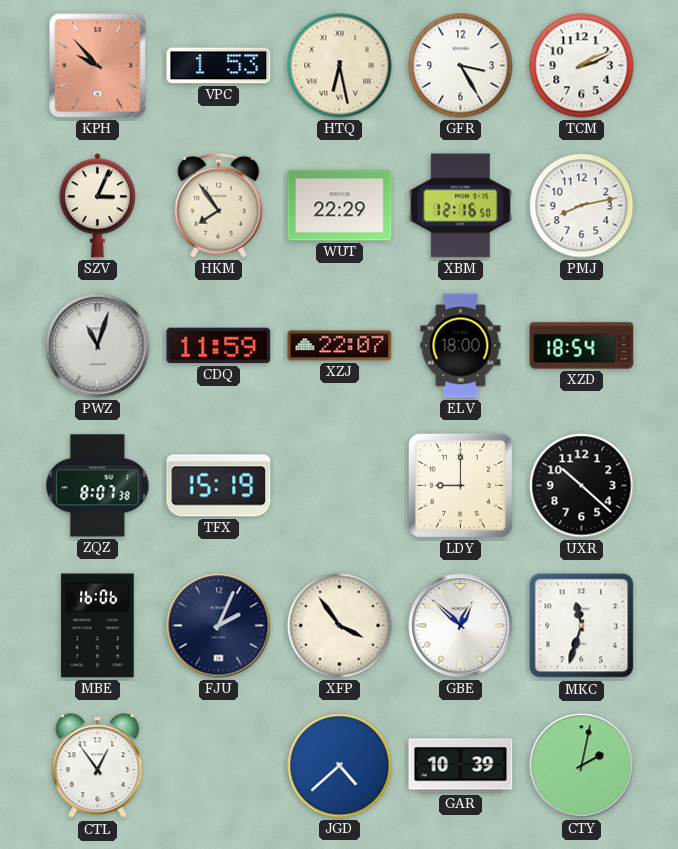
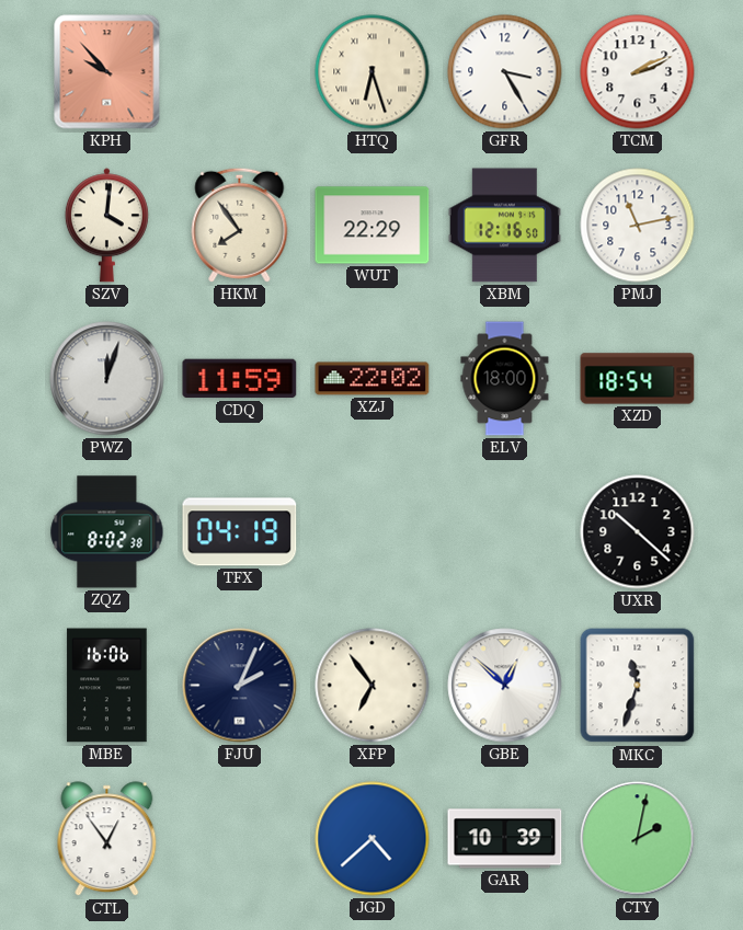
VPC: 1:53 -> none
HTQ: 6:28 -> 6:27
SZV: 3:04 -> 4:01
PMJ: 8:13 -> 11:13
PWZ: 11:03 -> 12:03
XZJ: 22:07 -> 22:02
ZQZ: 8:07 -> 8:02
TFX: 15:19 -> 04:19
LDY: 9:00 -> none
XFP: 3:54 -> 6:54
